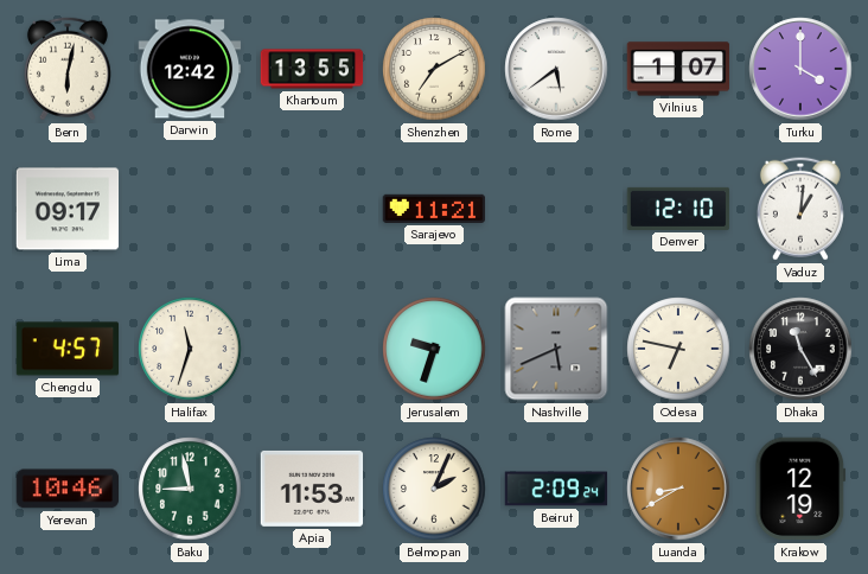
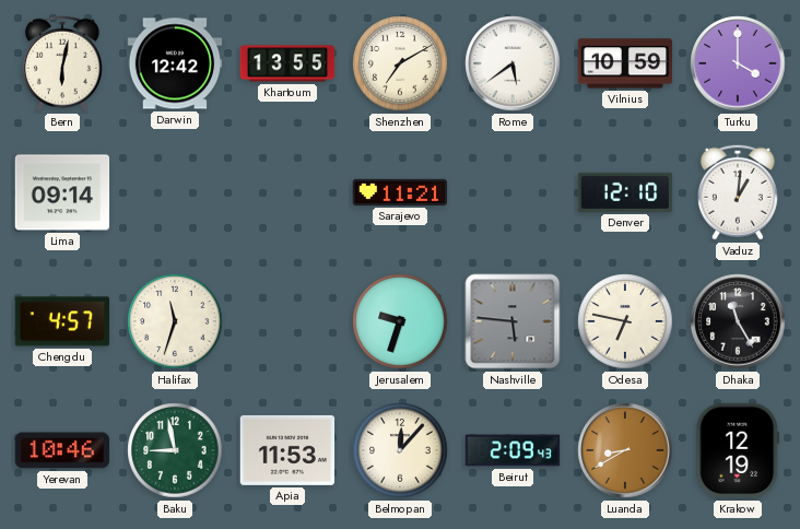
Vilnius: 1:07 -> 10:59
Lima: 09:17 -> 09:14
Nashville: 5:41 -> 5:46
Belmopan: 2:04 -> 12:07
Beirut: 2:09:24 -> 2:09:43
